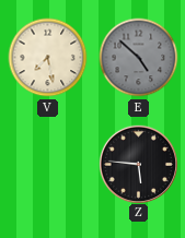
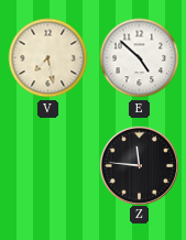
E dial: grey -> white
Z: 5:46 -> 11:46
